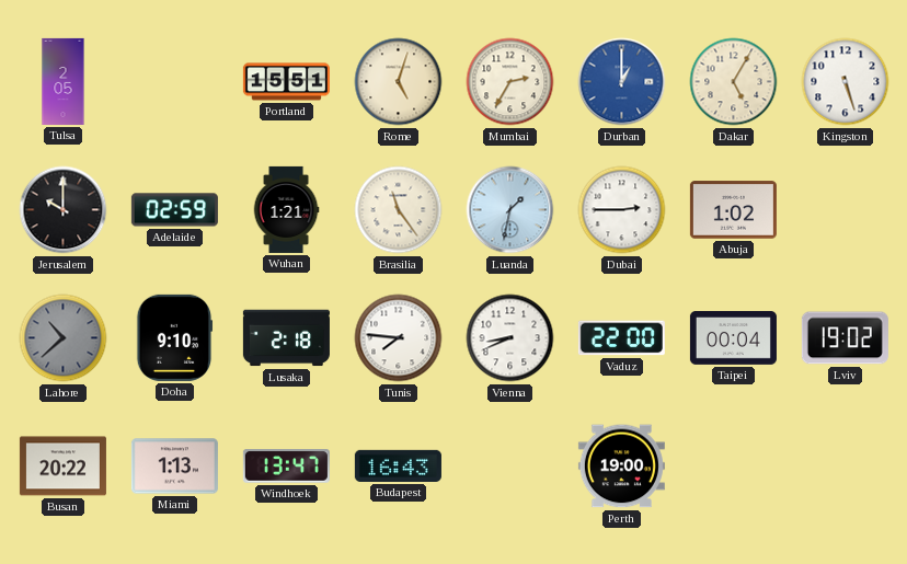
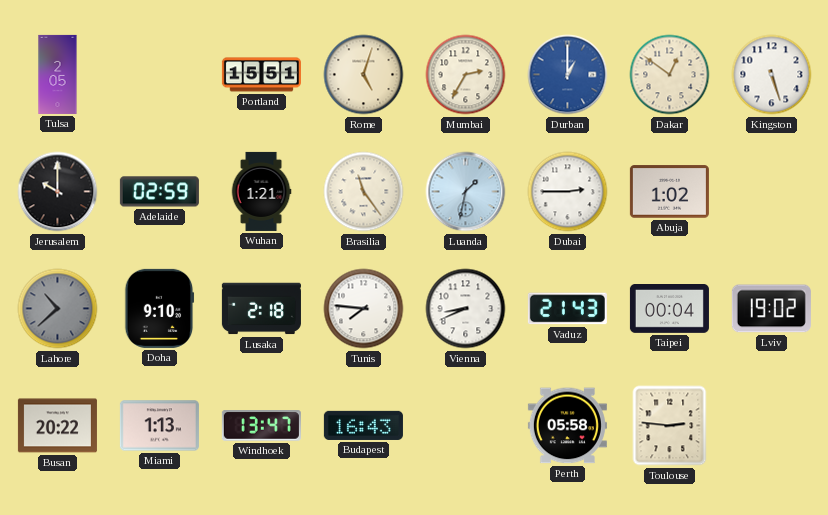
Dakar: 5:05 -> 12:51
Vaduz: 22:00 -> 21:43
Perth: 19:00 -> 05:58
Toulouse: none -> 2:46
